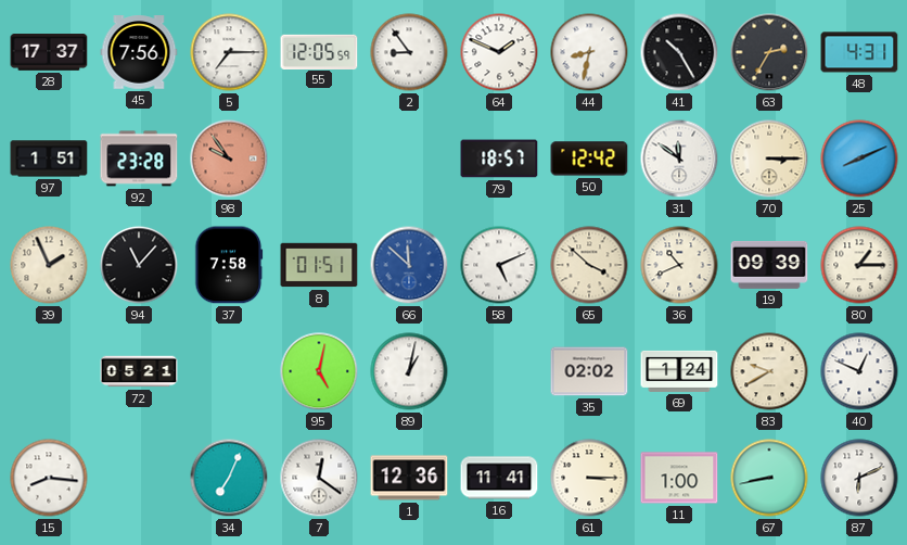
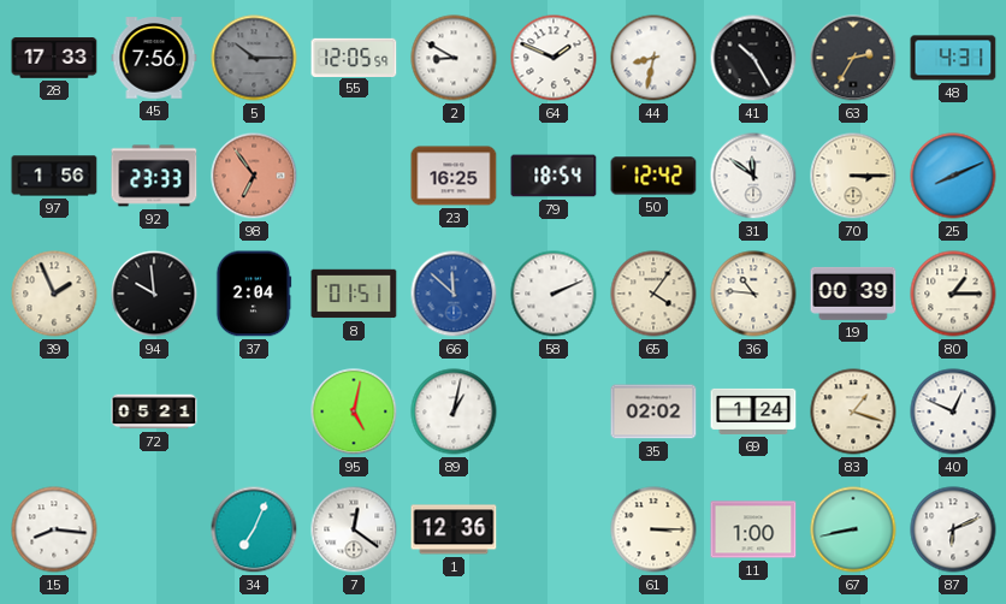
28: 17:37 -> 17:33
5: 7:15 -> 10:15
5 dial: white -> grey
2: 8:54 -> 8:50
97: 1:51 -> 1:56
92: 23:28 -> 23:33
98: 9:54 -> 6:54
23: none -> 16:25
79: 18:57 -> 18:54
94: 11:07 -> 9:59
37: 7:58 -> 2:04
58: 5:11 -> 2:11
65: 3:52 -> 4:06
36: 10:41 -> 10:46
19: 09:39 -> 00:39
83: 9:40 -> 1:18
16: 11:41 -> none
